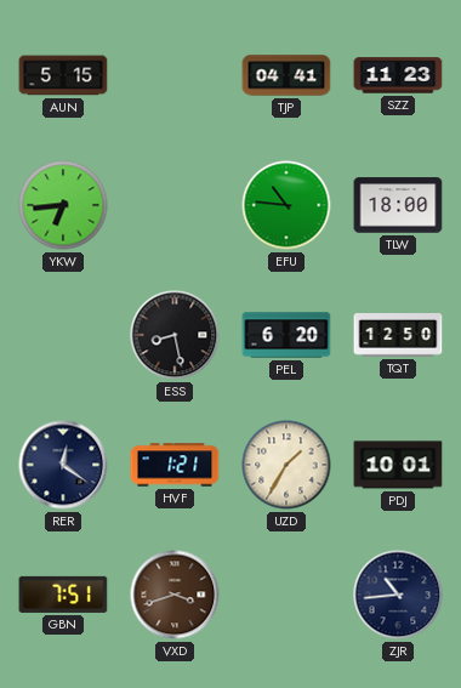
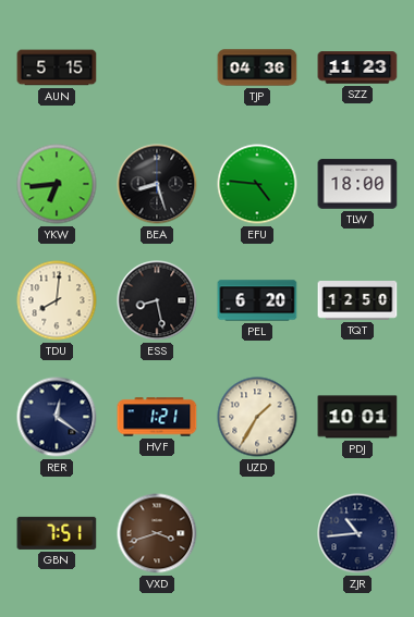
TJP: 04:41 -> 04:36
BEA: none -> 8:27
EFU: 10:46 -> 4:46
TDU: none -> 8:01
